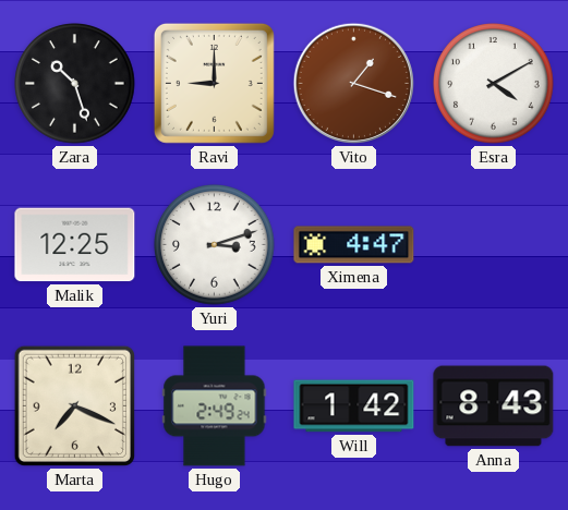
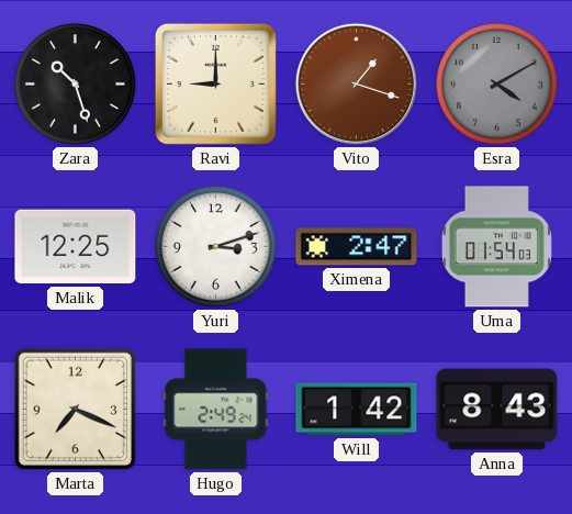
Esra dial: white -> grey
Ximena: 4:47 -> 2:47
Uma: none -> 01:54
